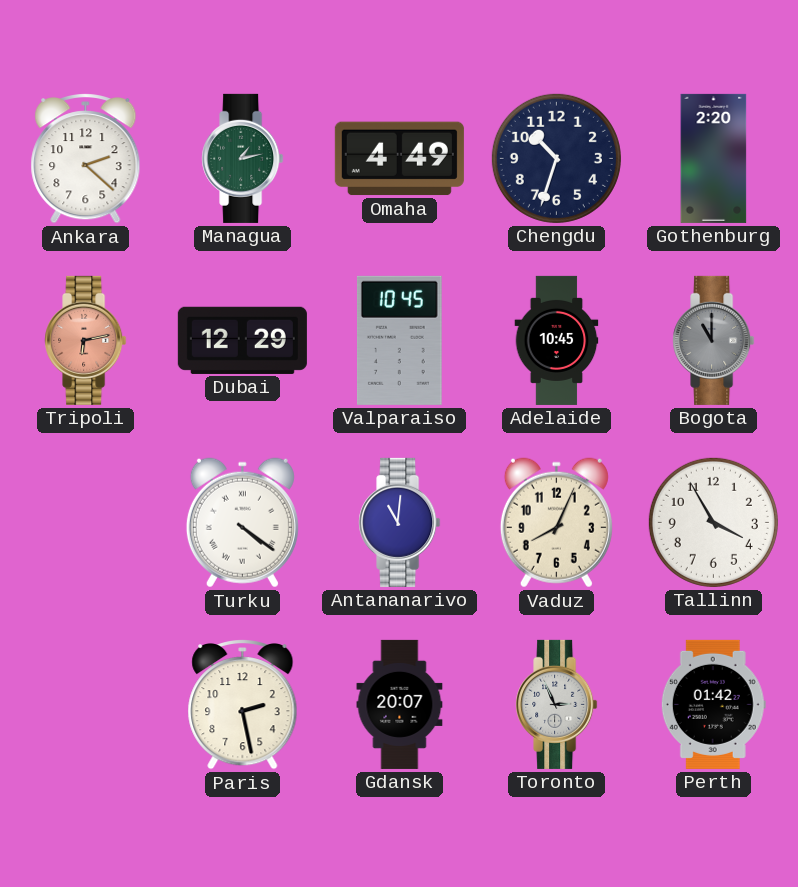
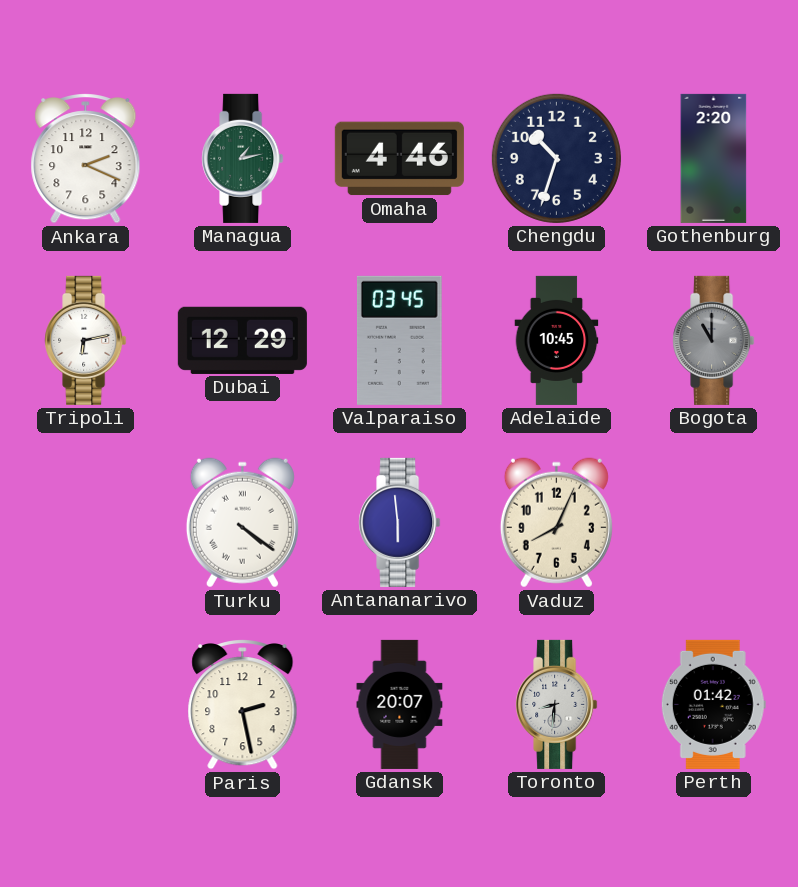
Ankara: 2:22 -> 2:19
Omaha: 4:49 -> 4:46
Tripoli dial: salmon -> white
Valparaiso: 10:45 -> 03:45
Antananarivo: 11:01 -> 5:59
Tallinn: 3:55 -> none
Toronto: 2:56 -> 8:31
